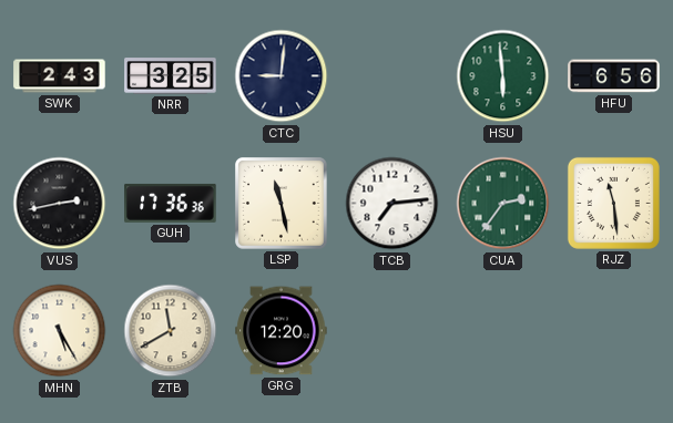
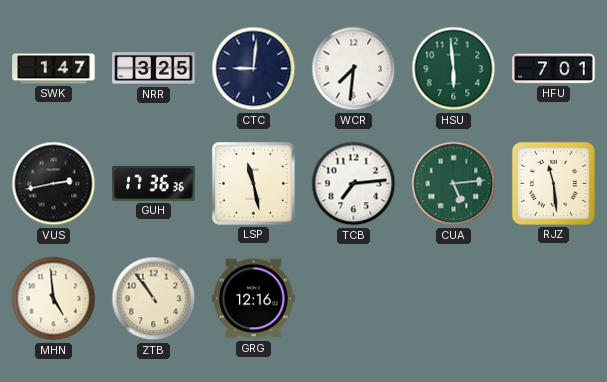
SWK: 2:43 -> 1:47
WCR: none -> 7:31
HFU: 6:56 -> 7:01
CUA: 2:36 -> 5:14
MHN: 5:25 -> 4:59
ZTB: 11:40 -> 10:54
GRG: 12:20 -> 12:16
